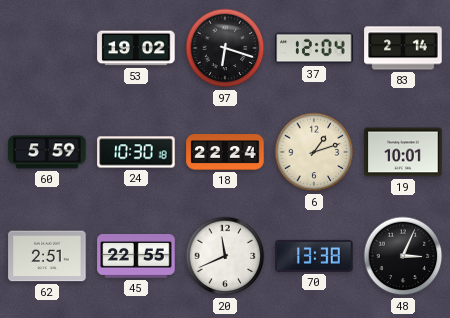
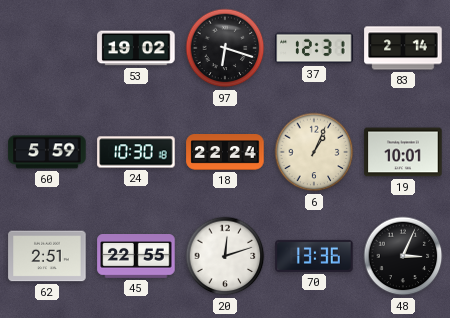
37: 12:04 -> 12:31
6: 1:12 -> 1:04
20: 11:41 -> 12:12
70: 13:38 -> 13:36
